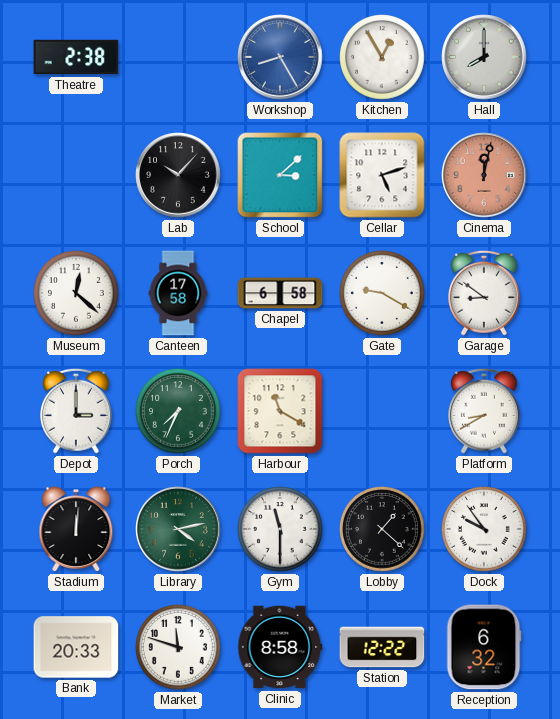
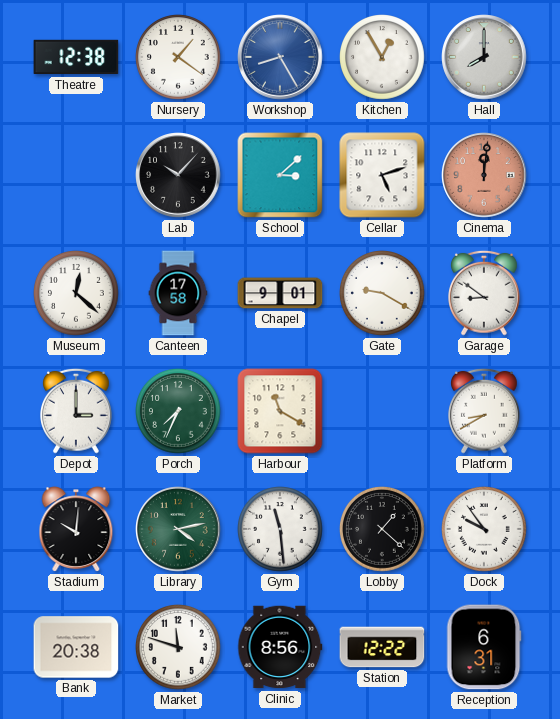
Theatre: 2:38 -> 12:38
Nursery: none -> 1:21
Cinema: 12:02 -> 12:01
Chapel: 6:58 -> 9:01
Stadium: 12:01 -> 10:01
Gym: 11:30 -> 11:29
Bank: 20:33 -> 20:38
Clinic: 8:58 -> 8:56
Reception: 6:32 -> 6:31
